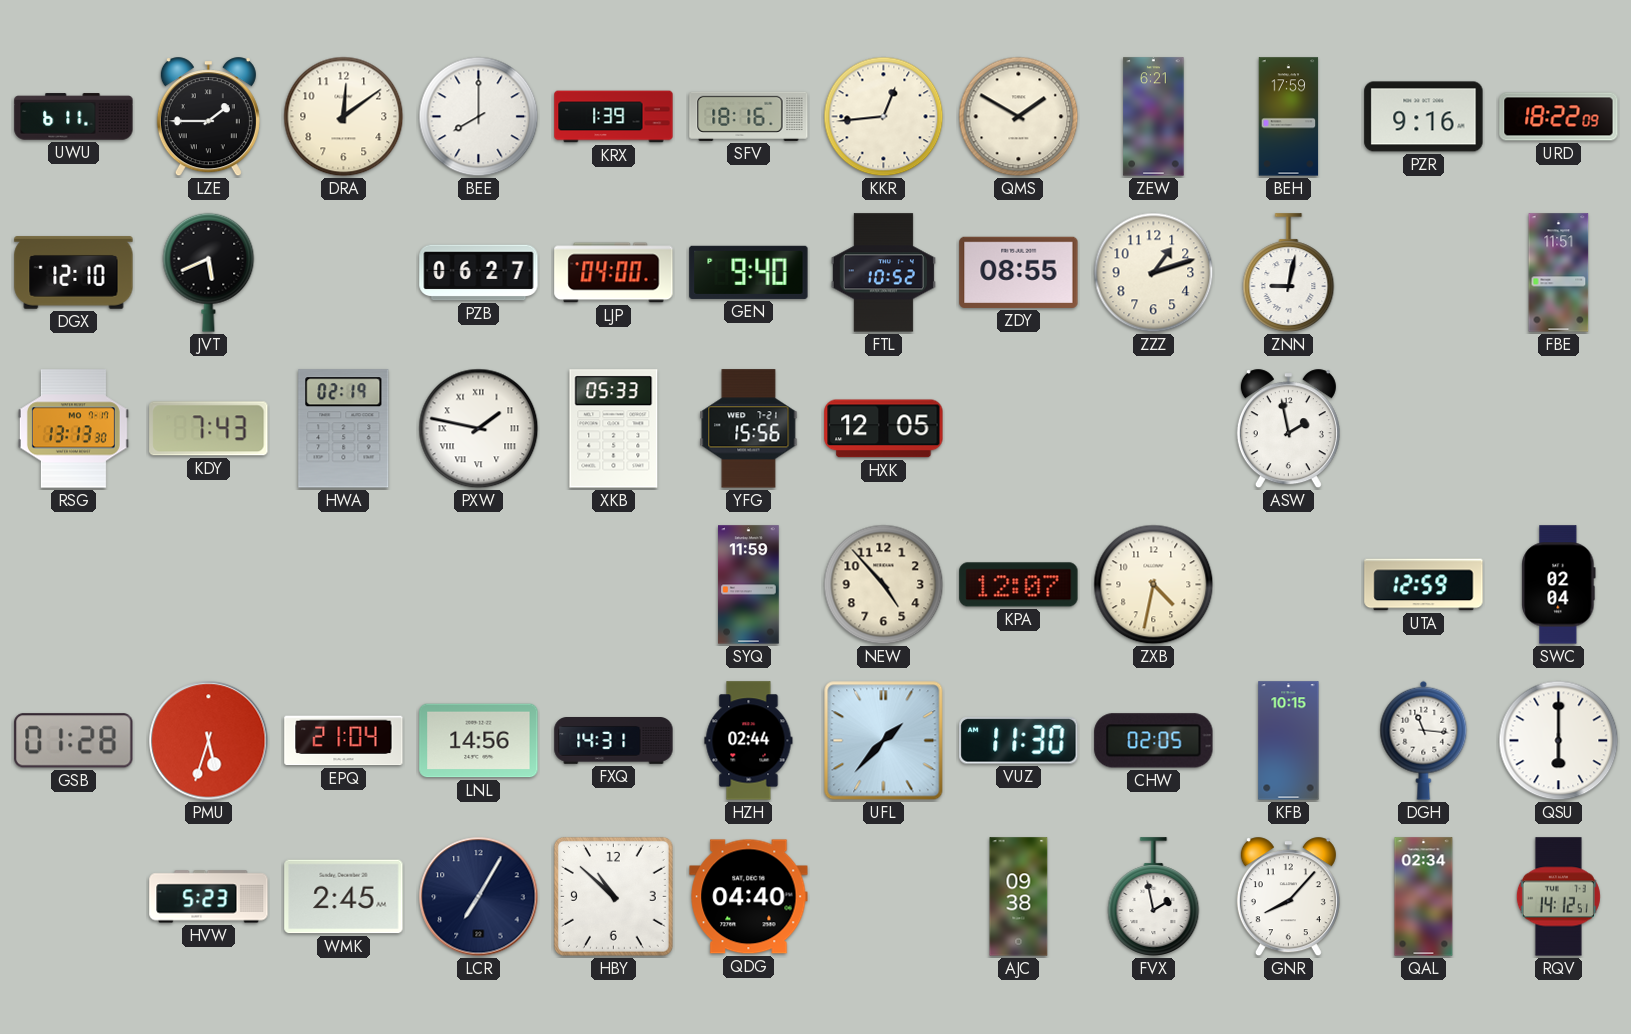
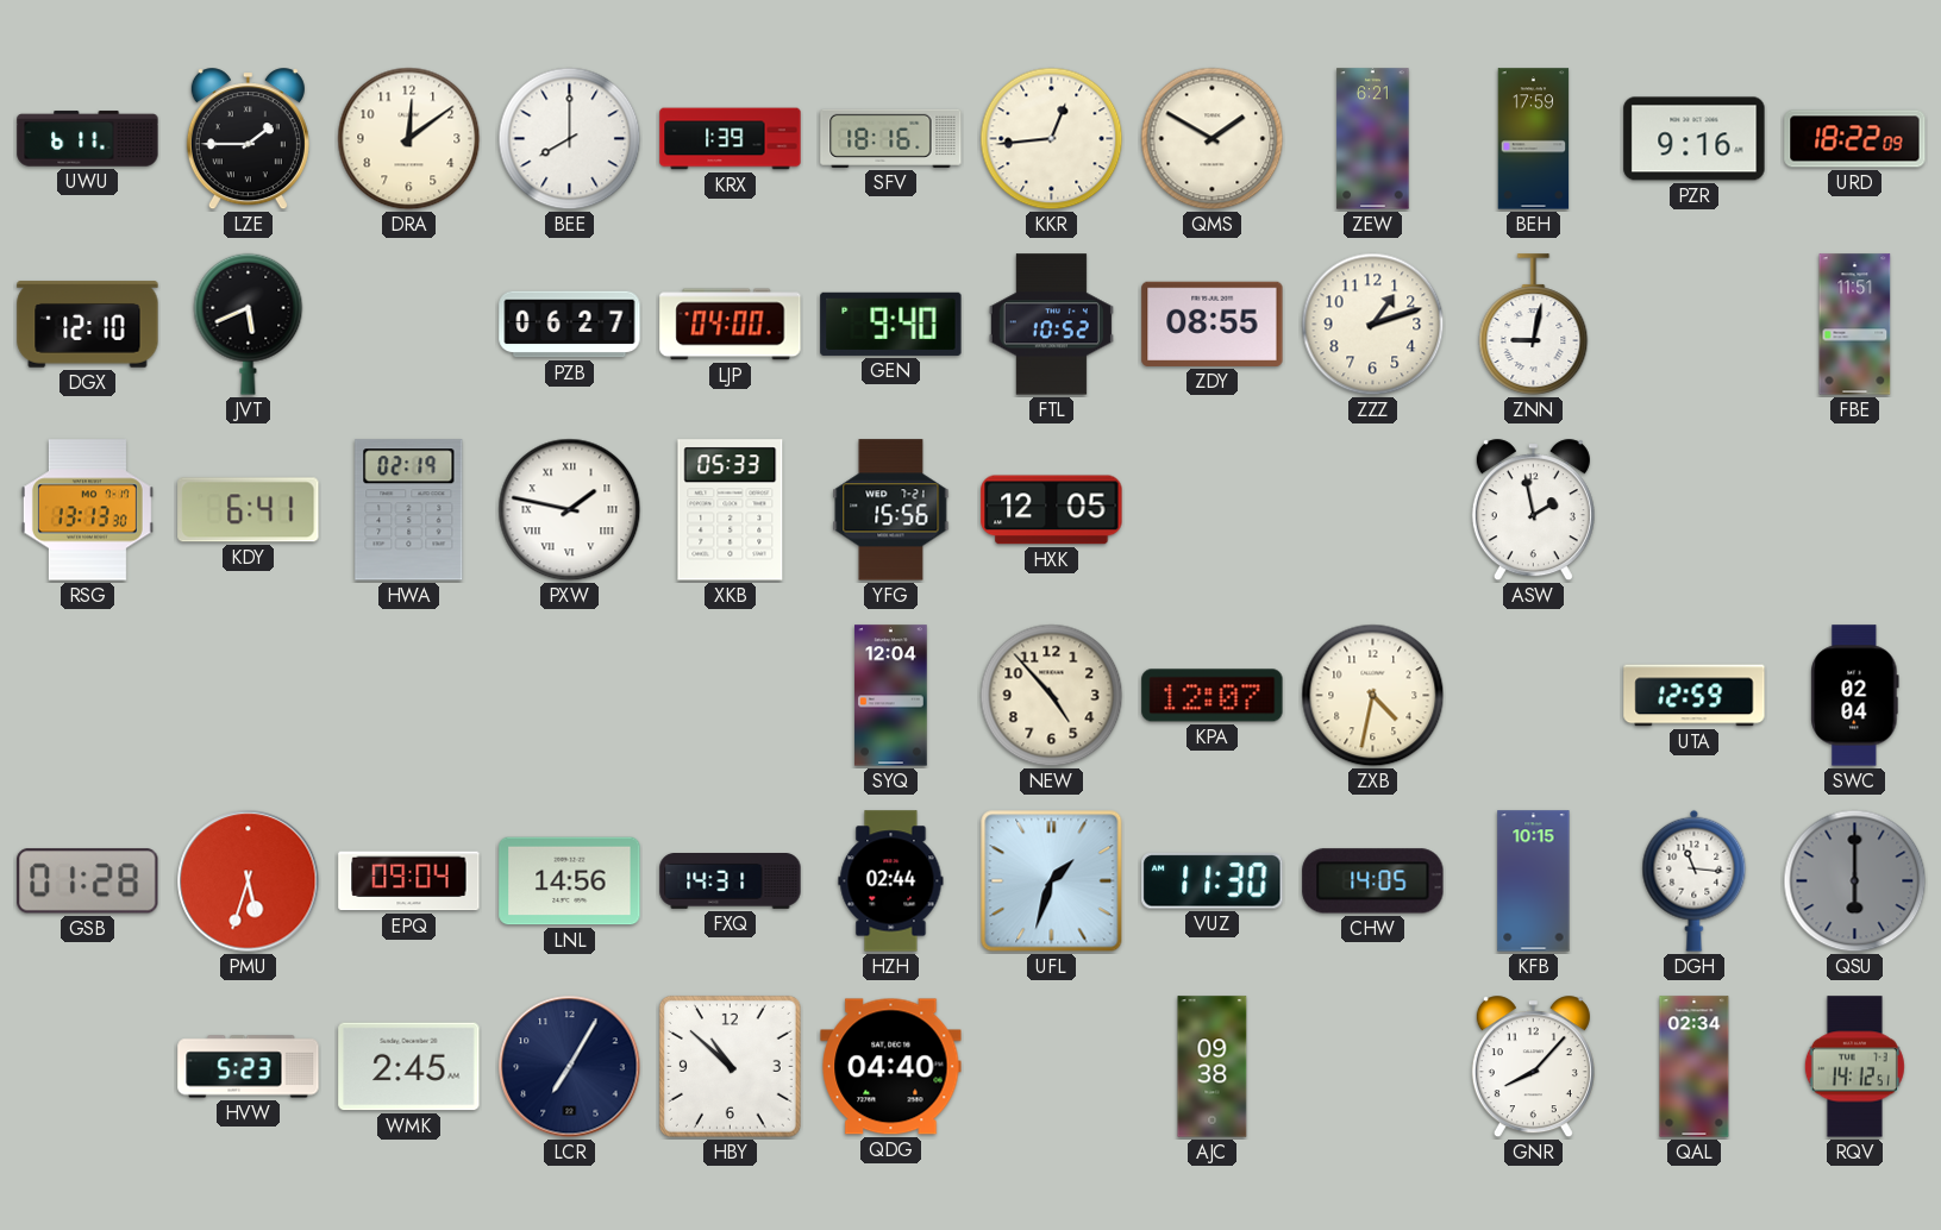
KDY: 7:43 -> 6:41
SYQ: 11:59 -> 12:04
EPQ: 21:04 -> 09:04
UFL: 1:37 -> 1:33
CHW: 02:05 -> 14:05
QSU dial: white -> grey
FVX: 1:58 -> none
